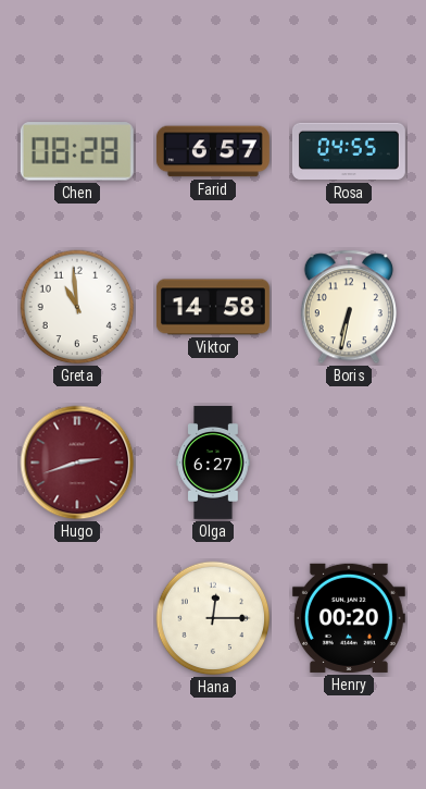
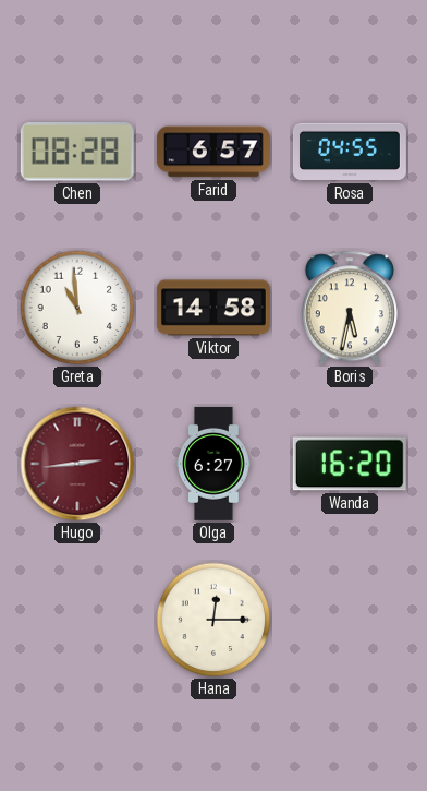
Boris: 6:32 -> 5:32
Hugo: 2:42 -> 2:44
Wanda: none -> 16:20
Henry: 00:20 -> none
